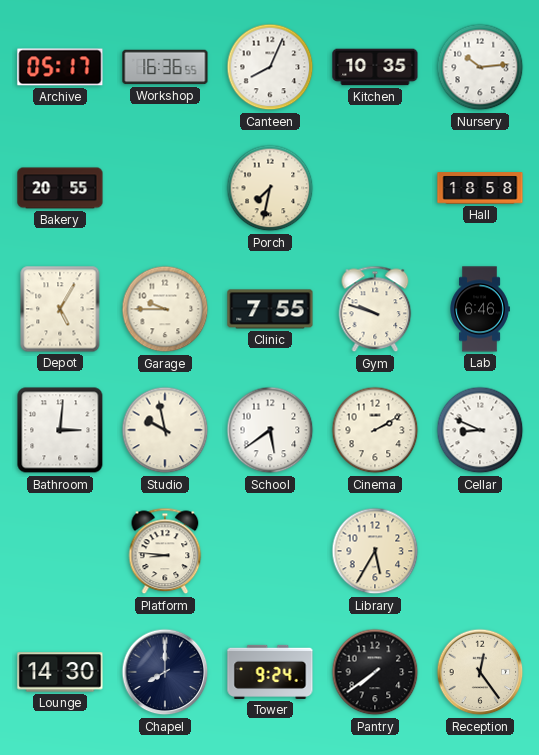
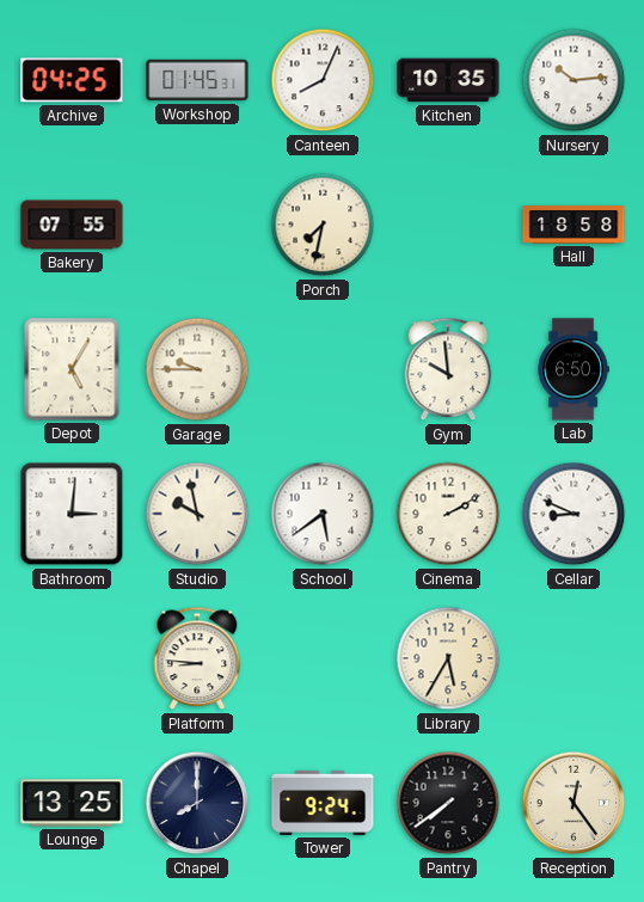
Archive: 05:17 -> 04:25
Workshop: 16:36 -> 01:45
Bakery: 20:55 -> 07:55
Clinic: 7:55 -> none
Gym: 9:48 -> 9:59
Lab: 6:46 -> 6:50
Lounge: 14:30 -> 13:25
